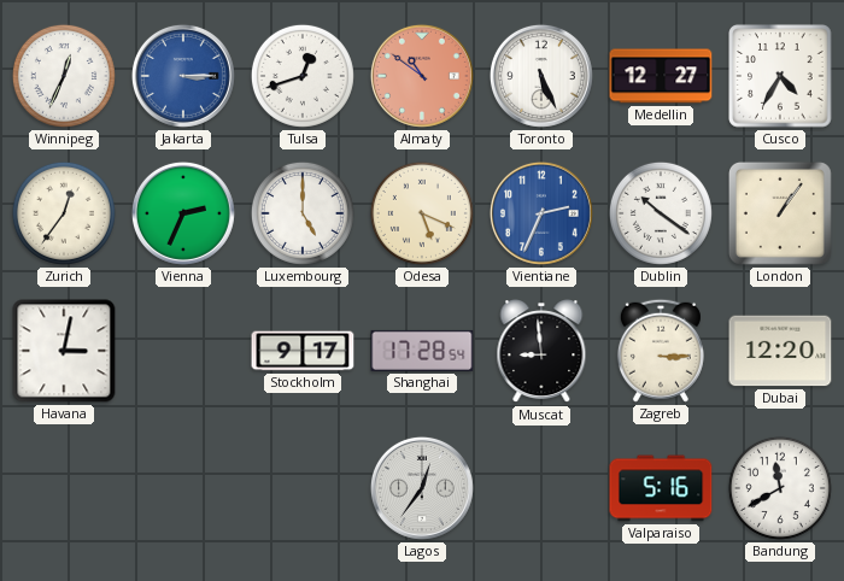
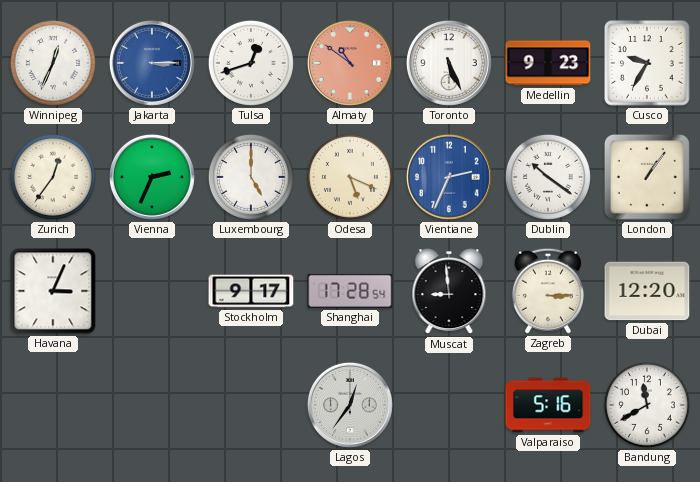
Medellin: 12:27 -> 9:23
Cusco: 4:35 -> 9:35
Havana: 3:02 -> 3:04
